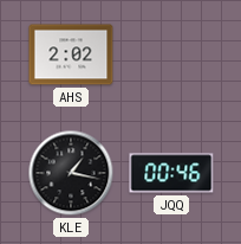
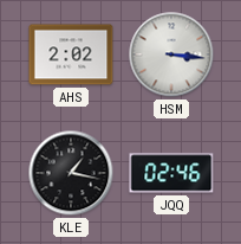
HSM: none -> 3:16
JQQ: 00:46 -> 02:46
